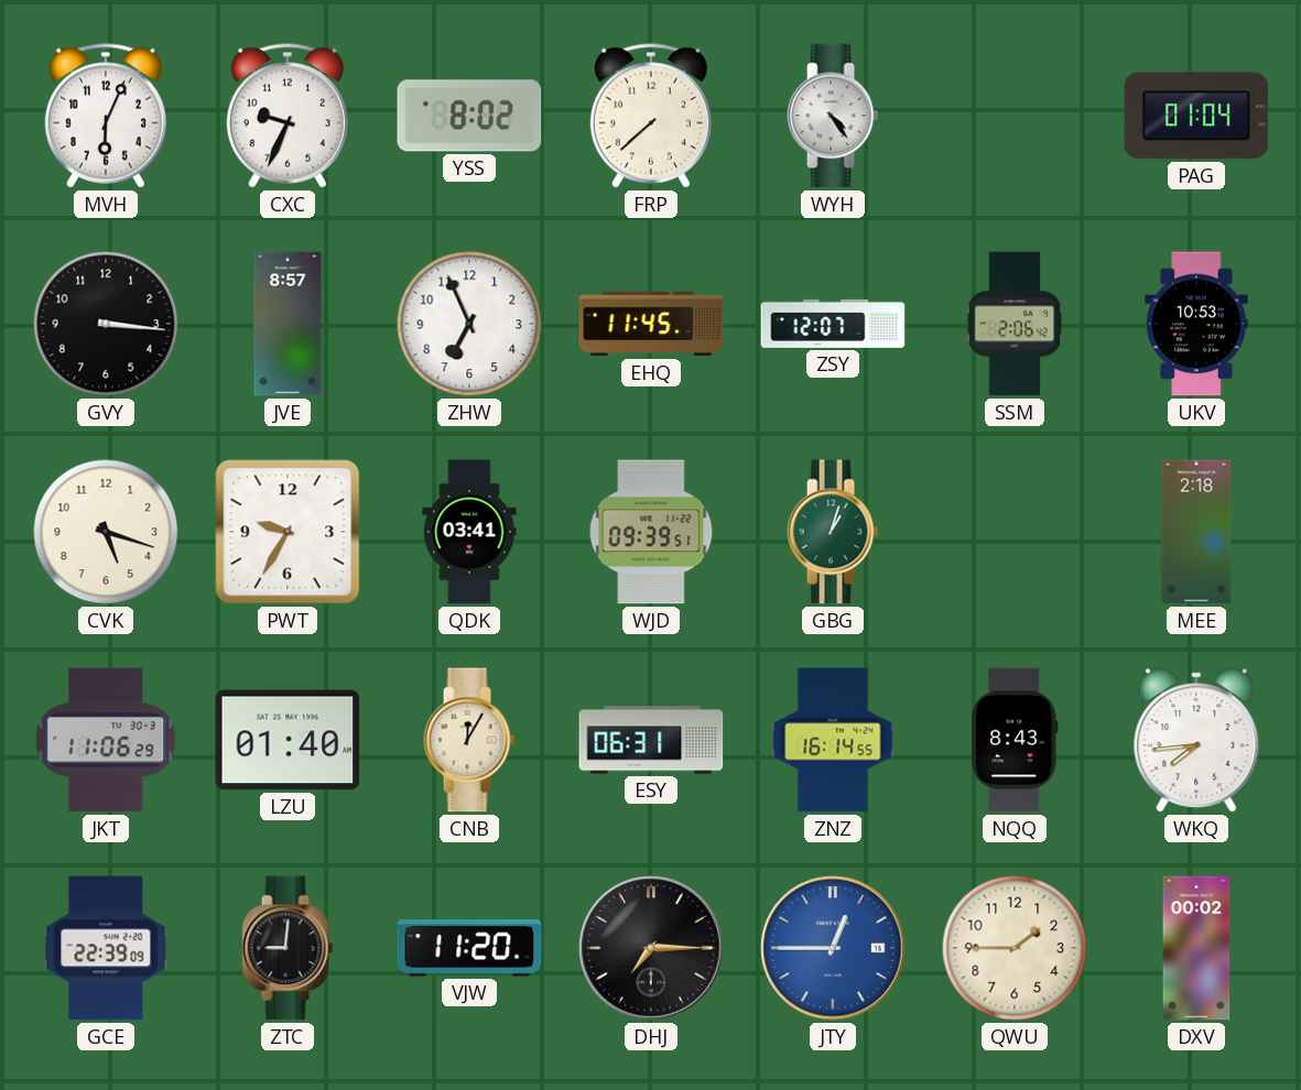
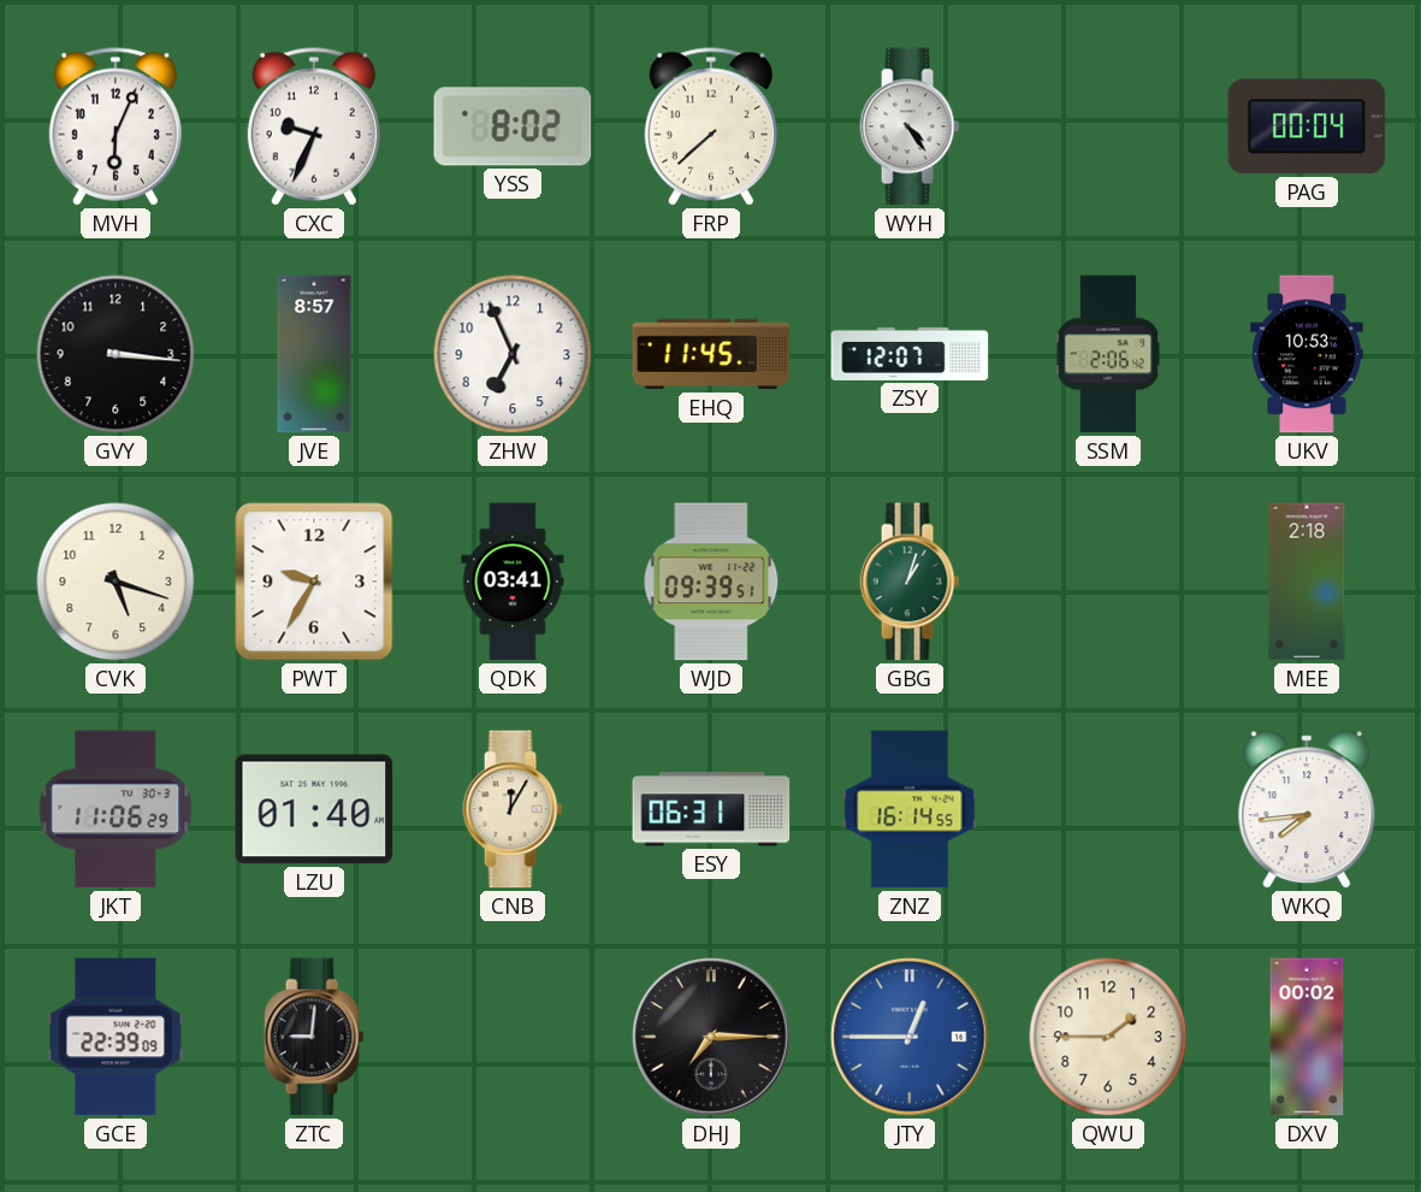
PAG: 01:04 -> 00:04
NQQ: 8:43 -> none
VJW: 11:20 -> none
